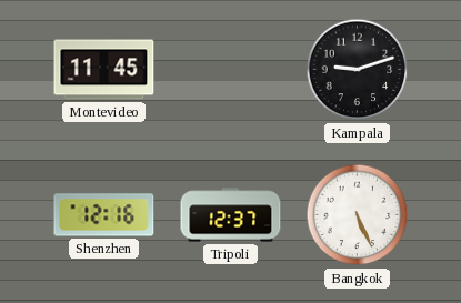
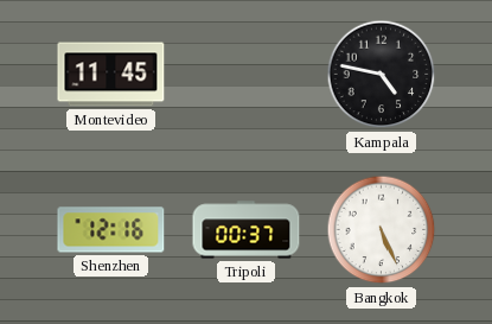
Kampala: 9:12 -> 4:47
Tripoli: 12:37 -> 00:37
